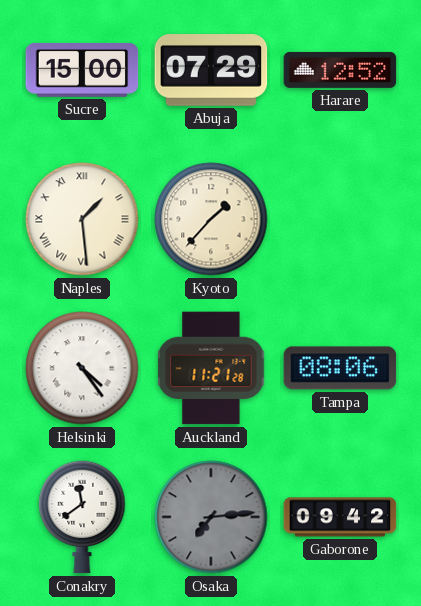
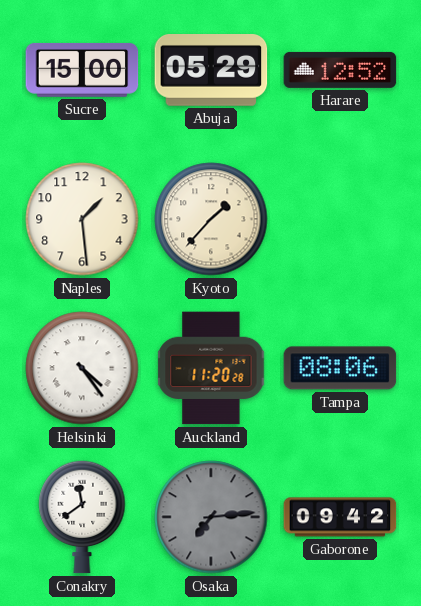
Abuja: 07:29 -> 05:29
Naples numerals: Roman -> Arabic
Auckland: 11:21 -> 11:20
